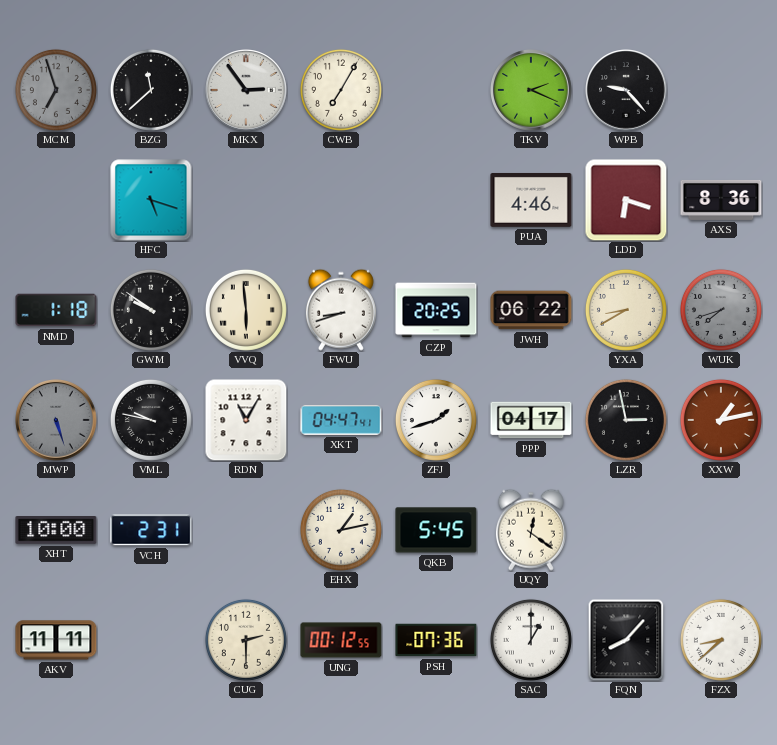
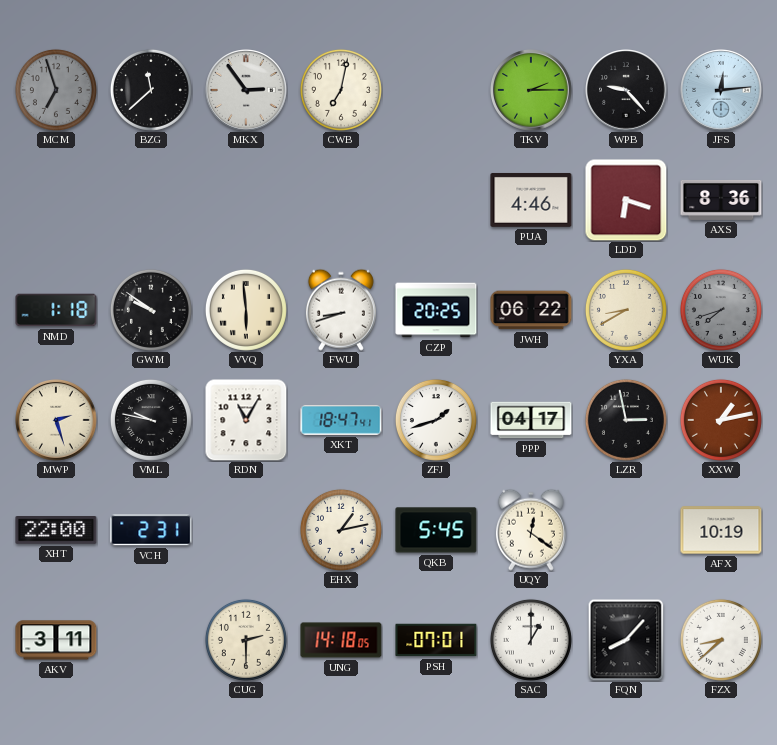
CWB: 7:05 -> 7:02
TKV: 2:19 -> 2:15
JFS: none -> 12:14
HFC: 5:18 -> none
MWP: 5:27 -> 2:27
MWP dial: grey -> cream
XKT: 04:47 -> 18:47
XHT: 10:00 -> 22:00
AFX: none -> 10:19
AKV: 11:11 -> 3:11
UNG: 00:12 -> 14:18
PSH: 07:36 -> 07:01
